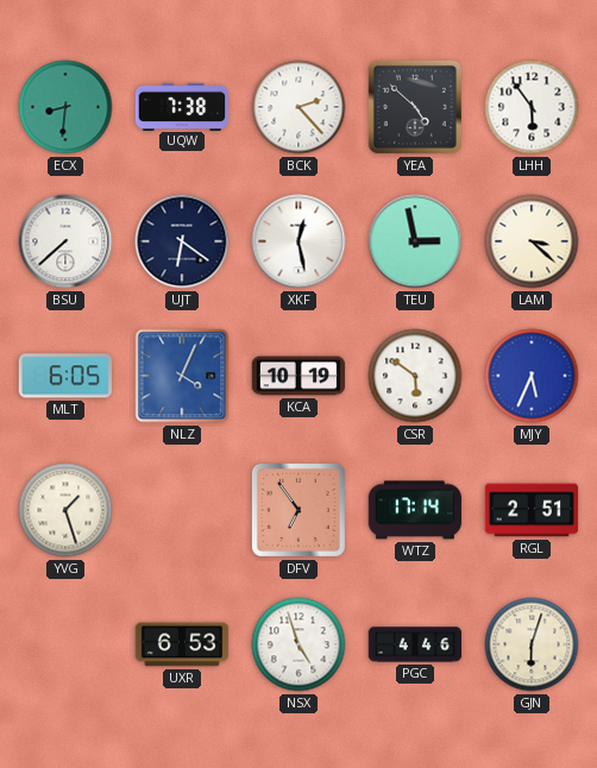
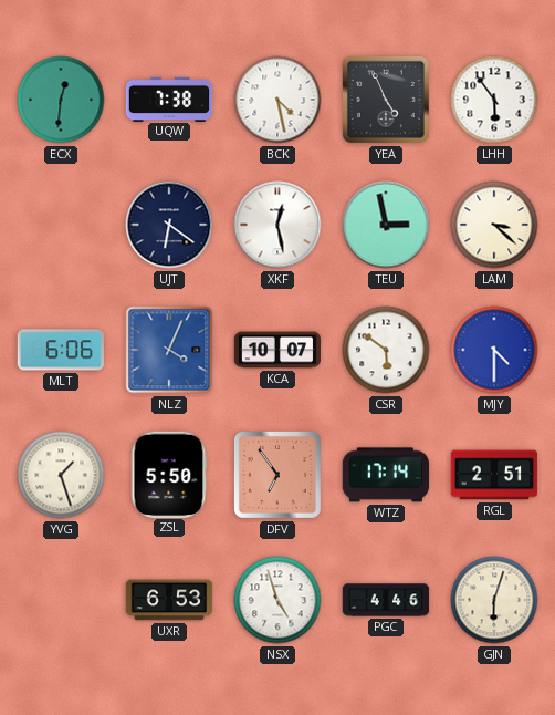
ECX: 8:31 -> 12:31
BCK: 2:23 -> 4:28
YEA: 4:52 -> 4:56
BSU: 7:38 -> none
MLT: 6:05 -> 6:06
KCA: 10:19 -> 10:07
MJY: 5:34 -> 4:30
ZSL: none -> 5:50
